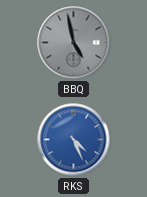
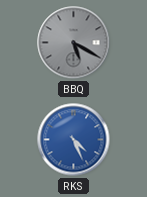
BBQ: 4:58 -> 5:20
